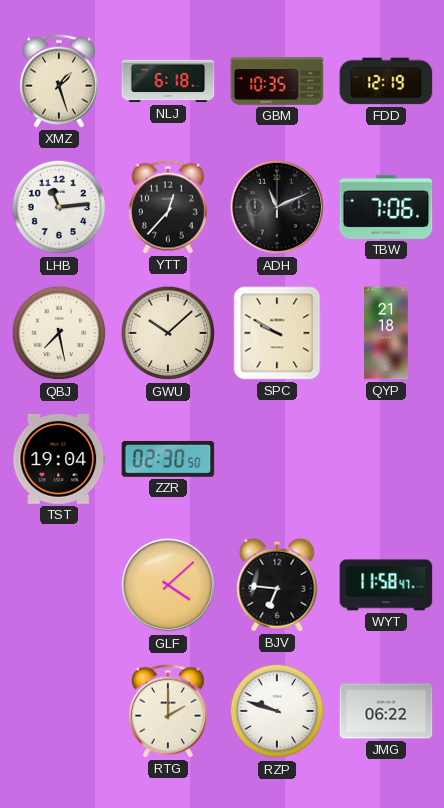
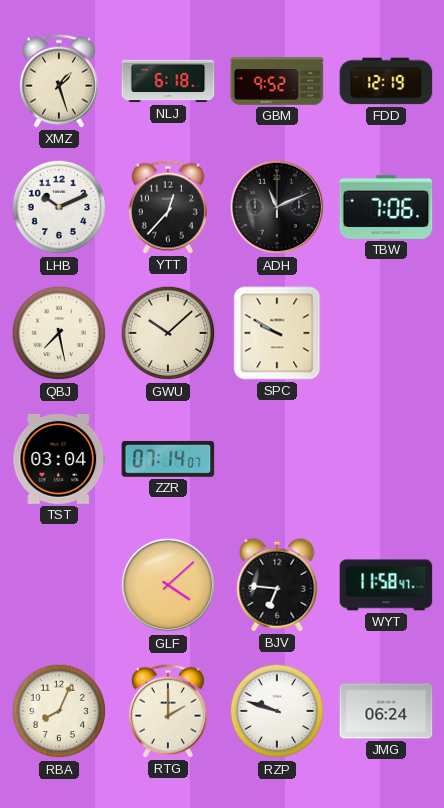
GBM: 10:35 -> 9:52
LHB: 11:14 -> 10:11
QYP: 21:18 -> none
TST: 19:04 -> 03:04
ZZR: 02:30 -> 07:14
RBA: none -> 8:04
JMG: 06:22 -> 06:24
